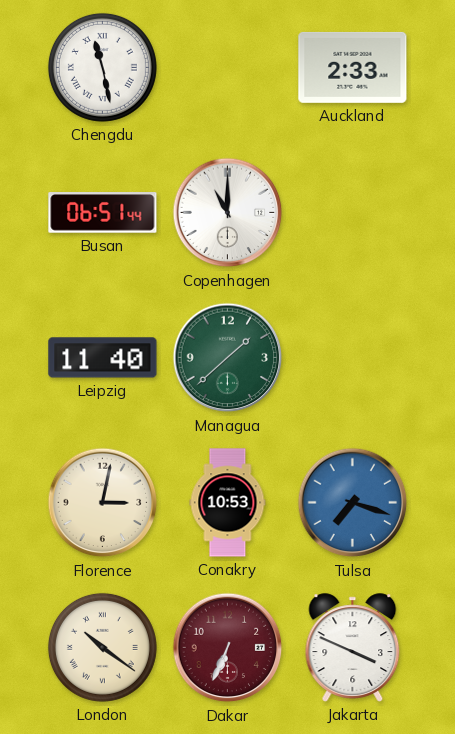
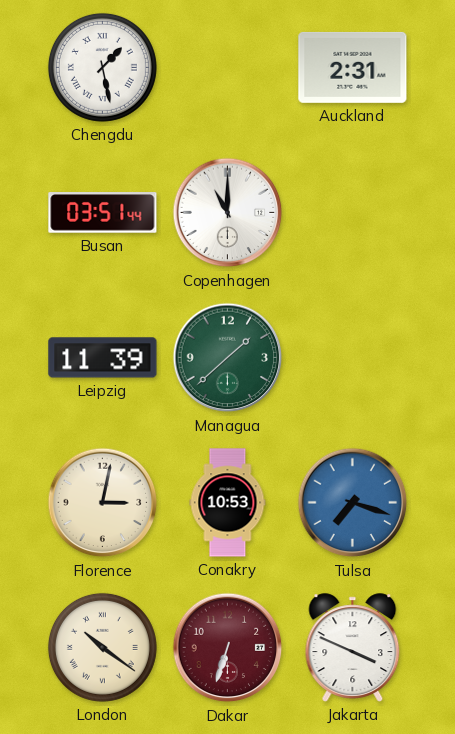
Chengdu: 11:28 -> 1:28
Auckland: 2:33 -> 2:31
Busan: 06:51 -> 03:51
Leipzig: 11:40 -> 11:39
Dakar: 6:34 -> 6:33
